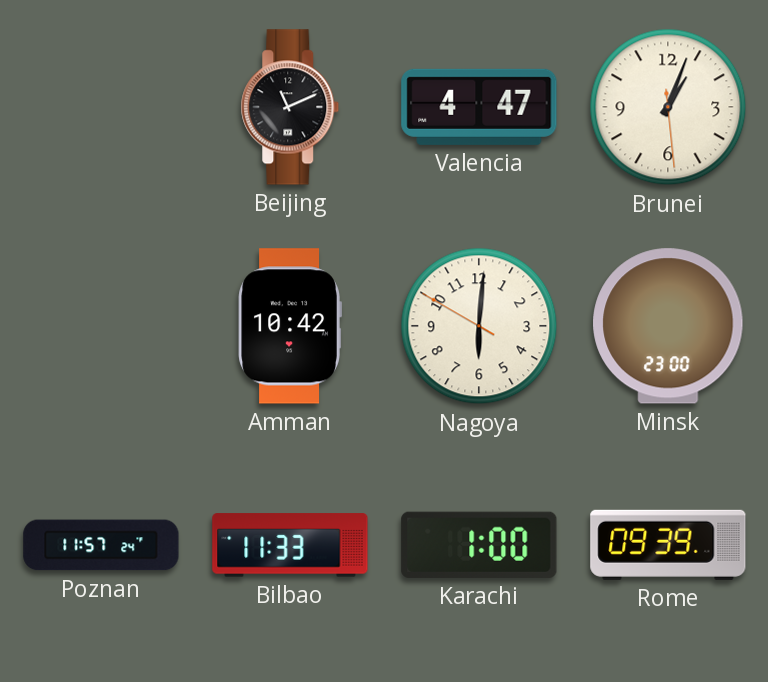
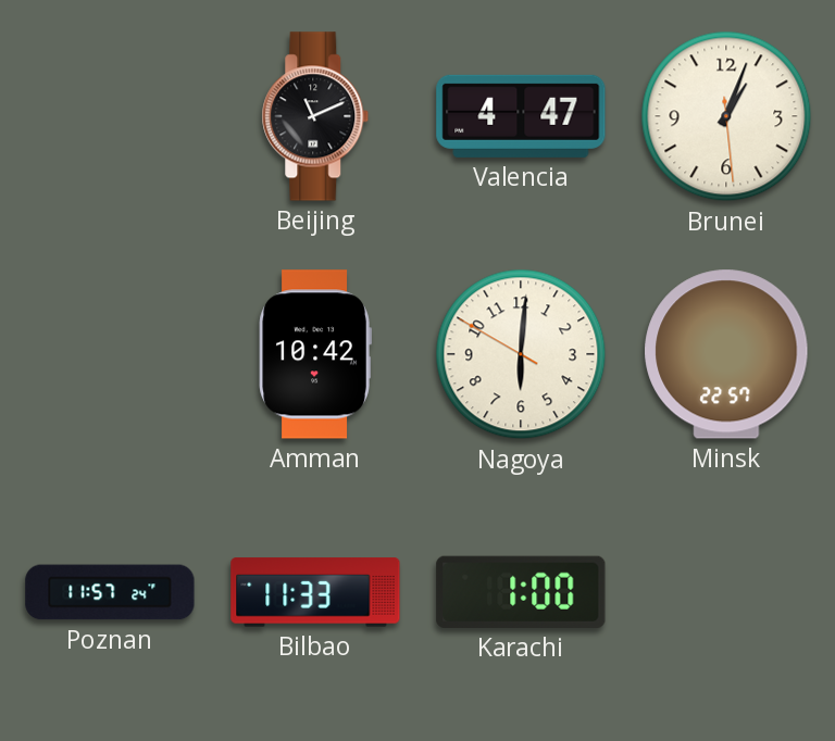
Minsk: 23:00 -> 22:57
Rome: 09:39 -> none
